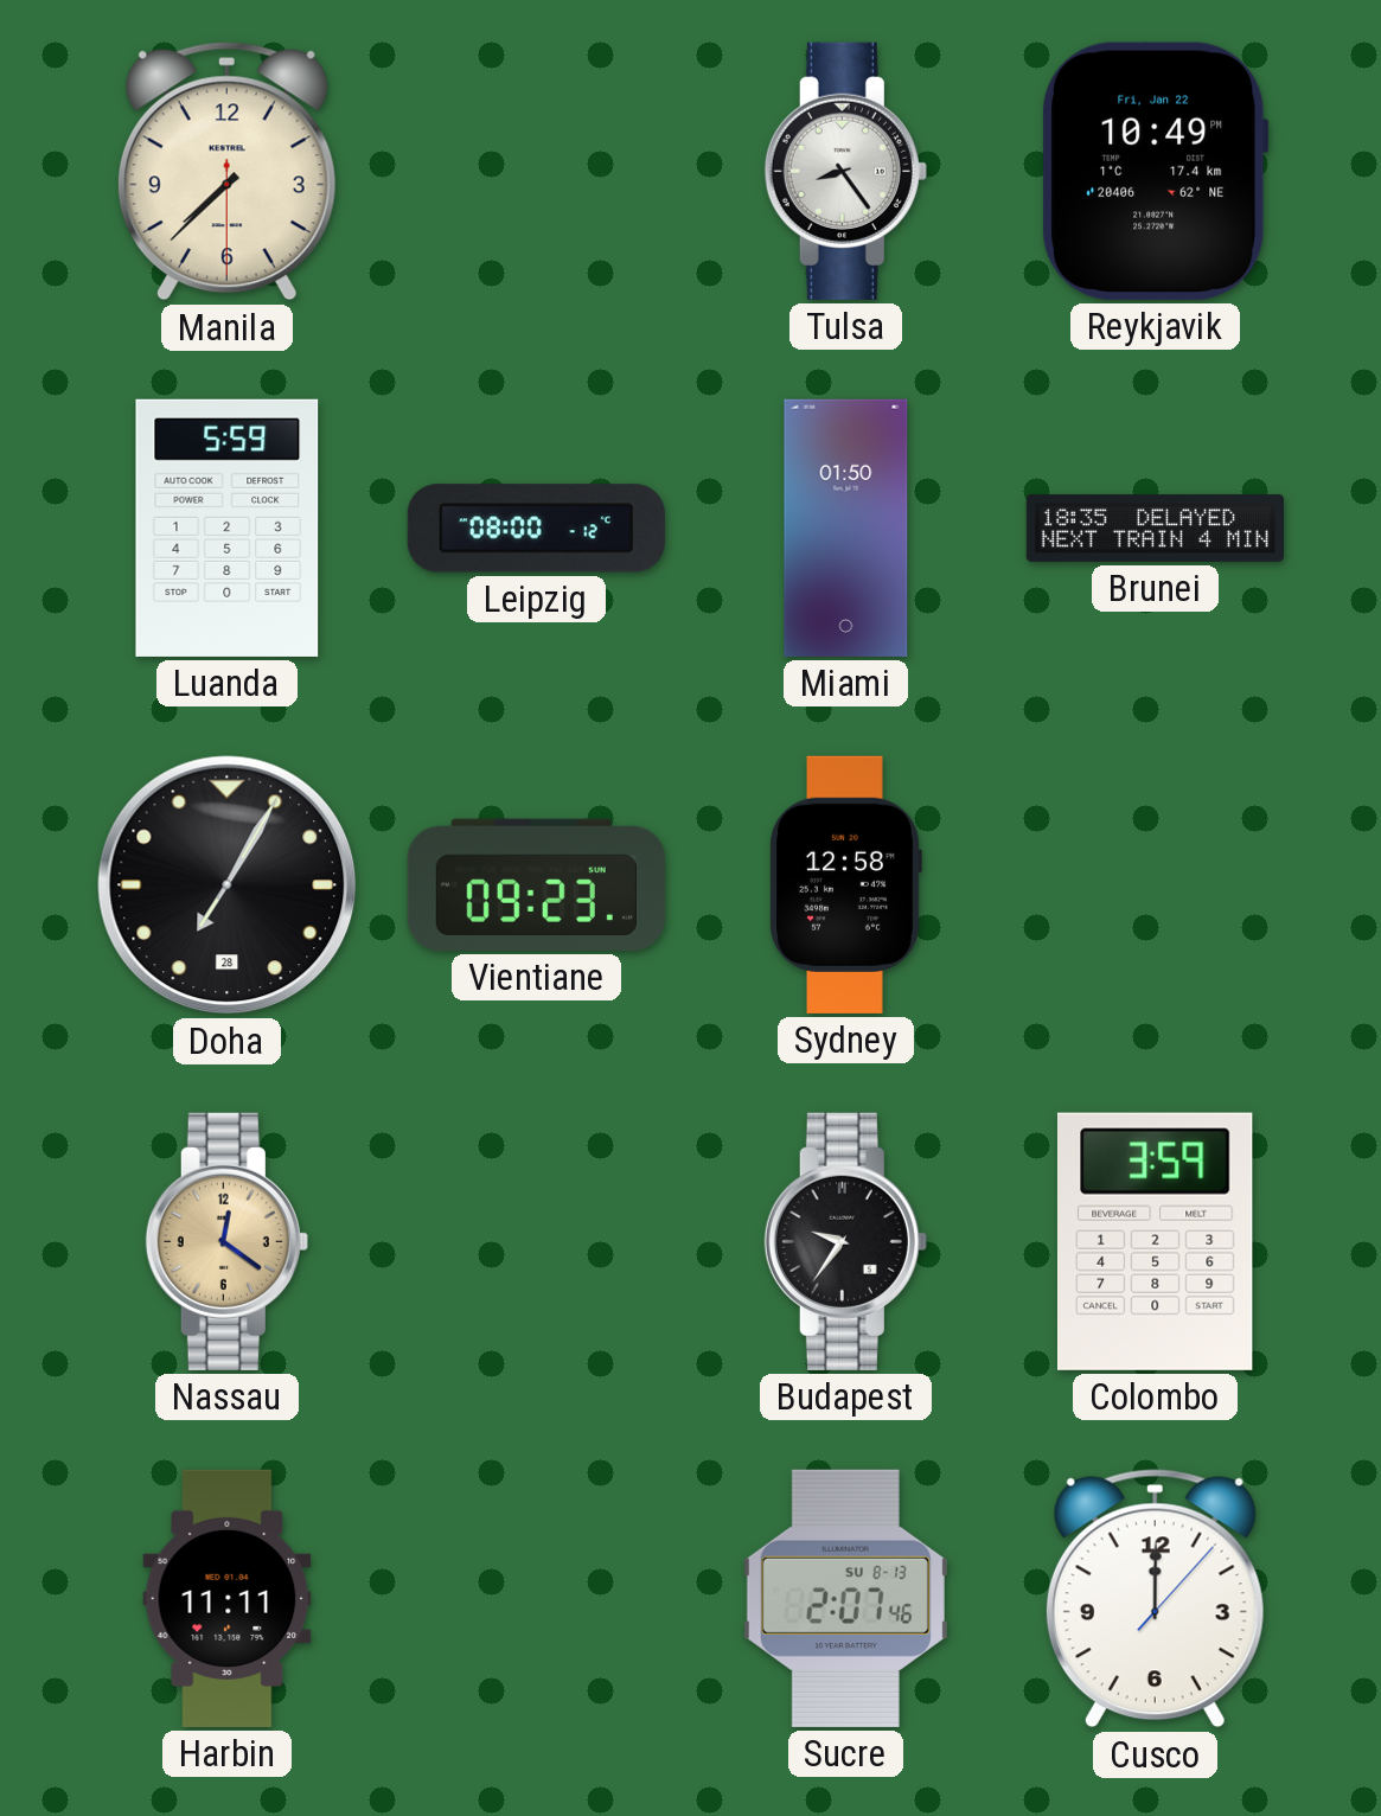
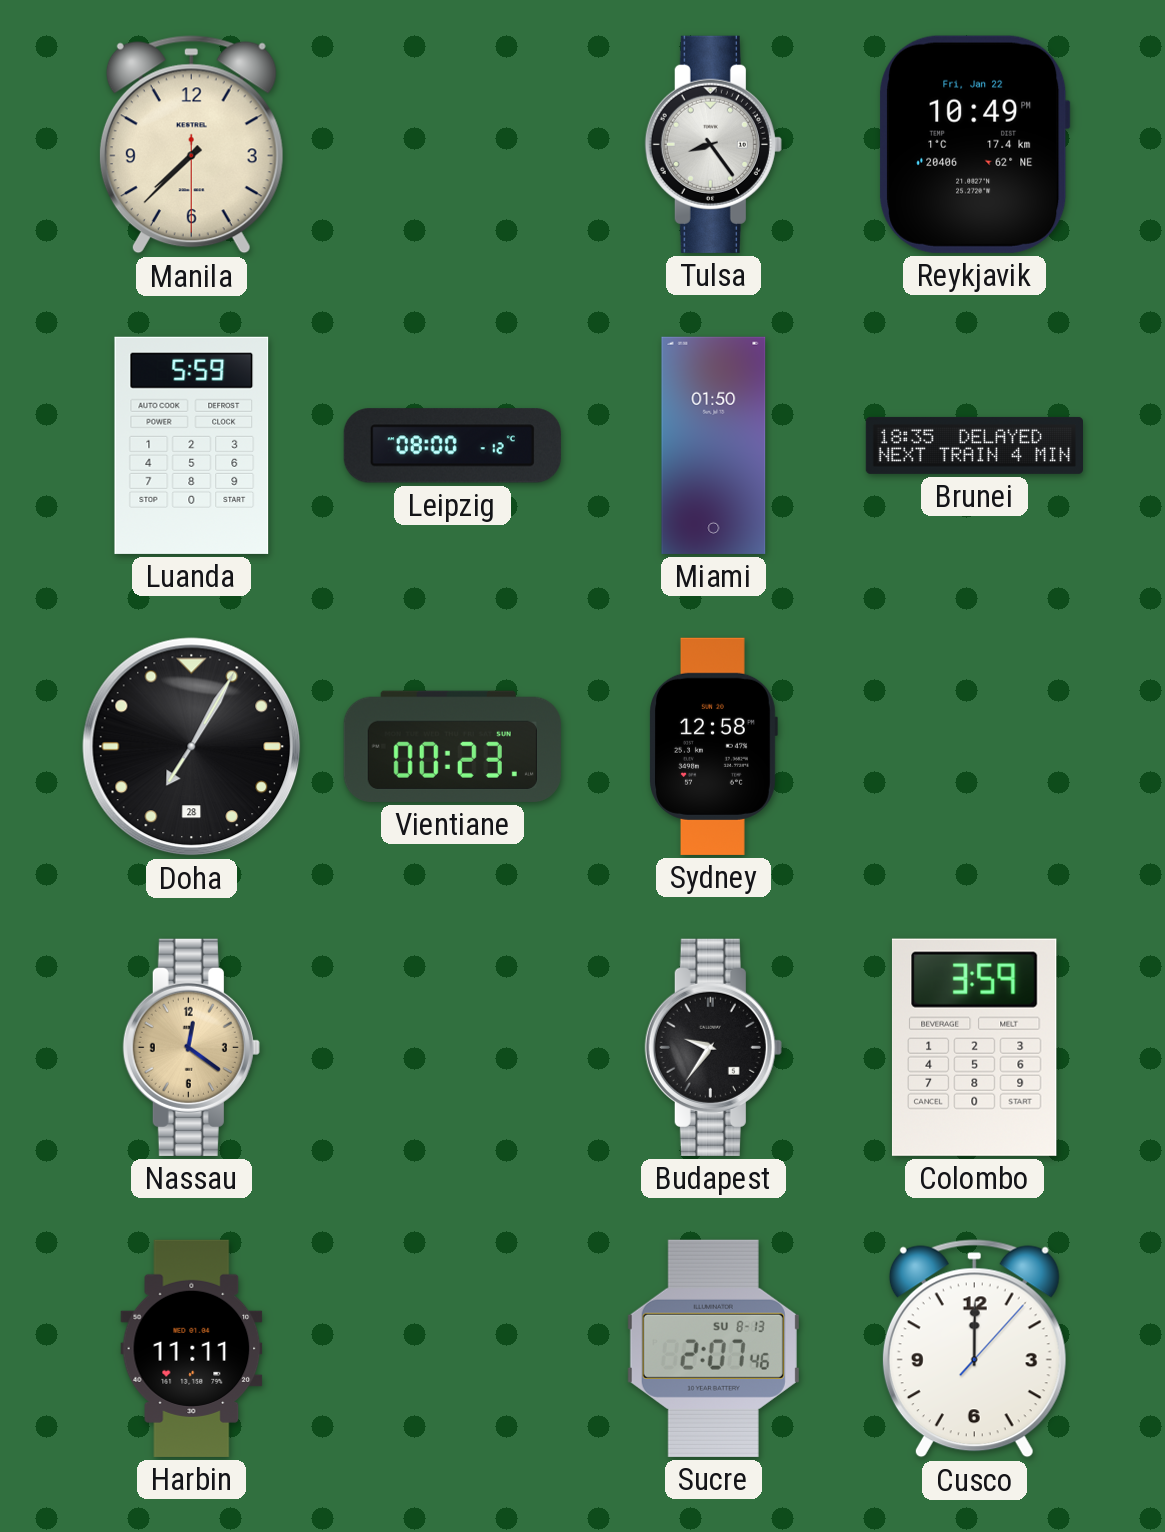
Vientiane: 09:23 -> 00:23
